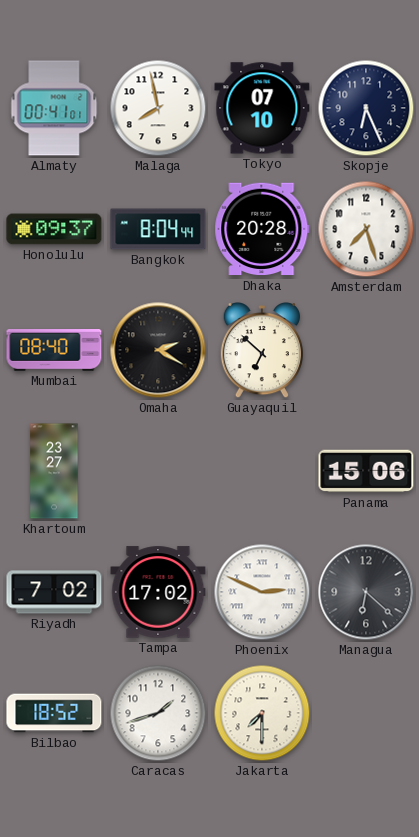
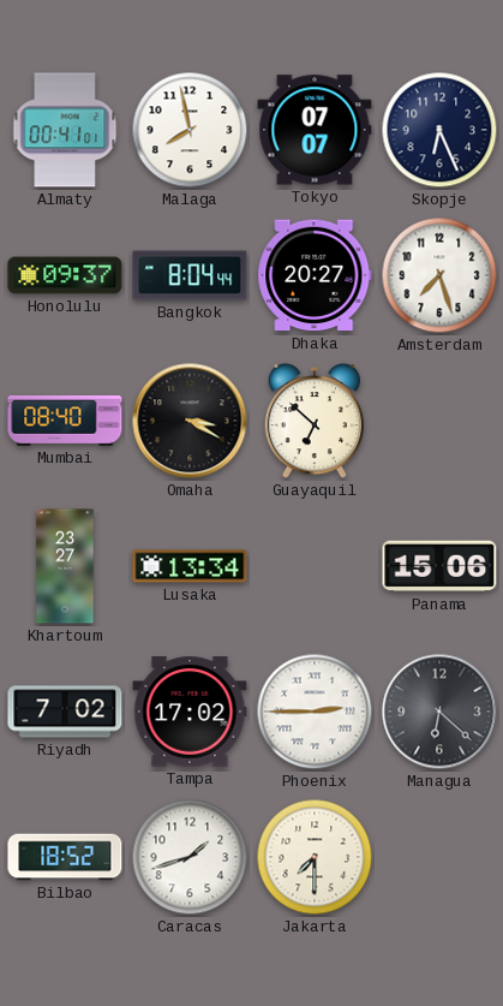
Tokyo: 07:10 -> 07:07
Dhaka: 20:28 -> 20:27
Omaha: 2:20 -> 3:20
Lusaka: none -> 13:34
Phoenix: 2:49 -> 2:45
